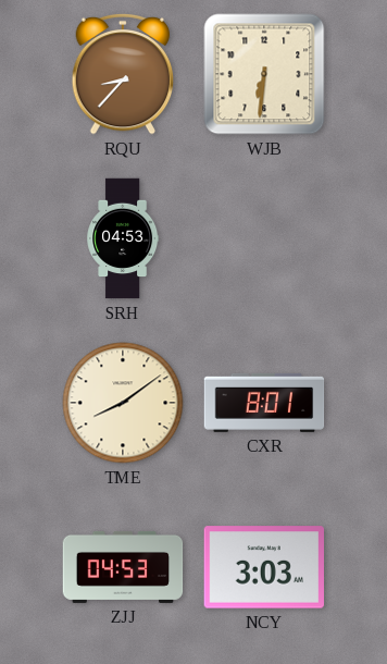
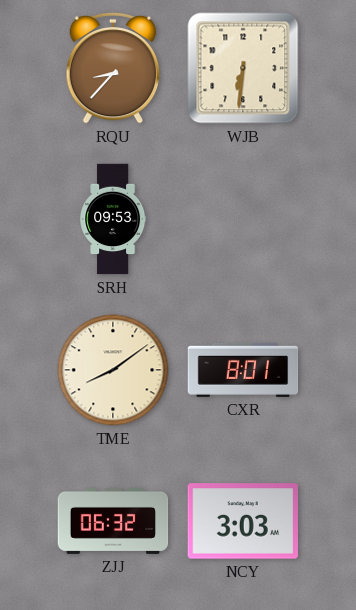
SRH: 04:53 -> 09:53
ZJJ: 04:53 -> 06:32
